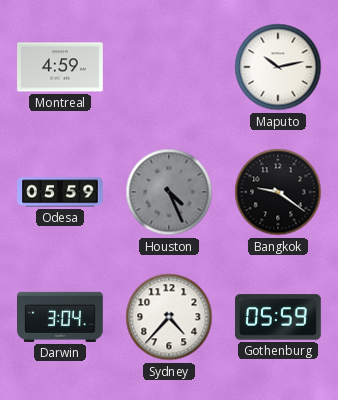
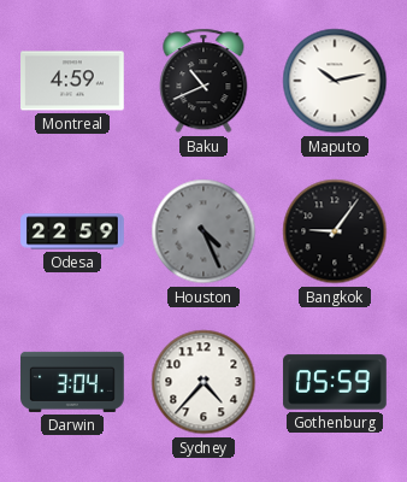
Baku: none -> 10:41
Odesa: 05:59 -> 22:59
Bangkok: 9:21 -> 9:06
